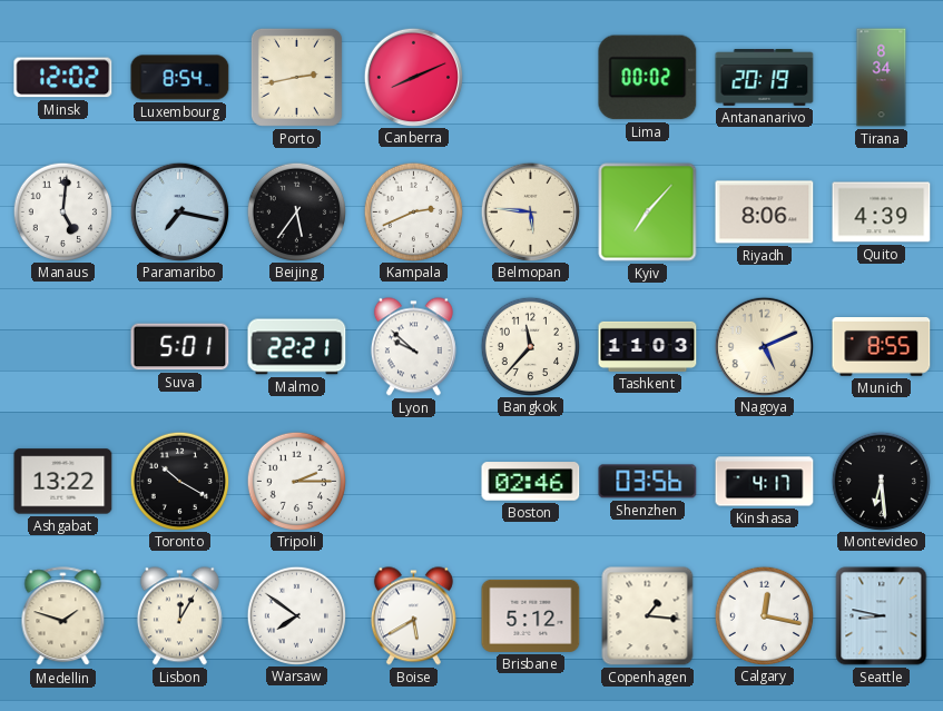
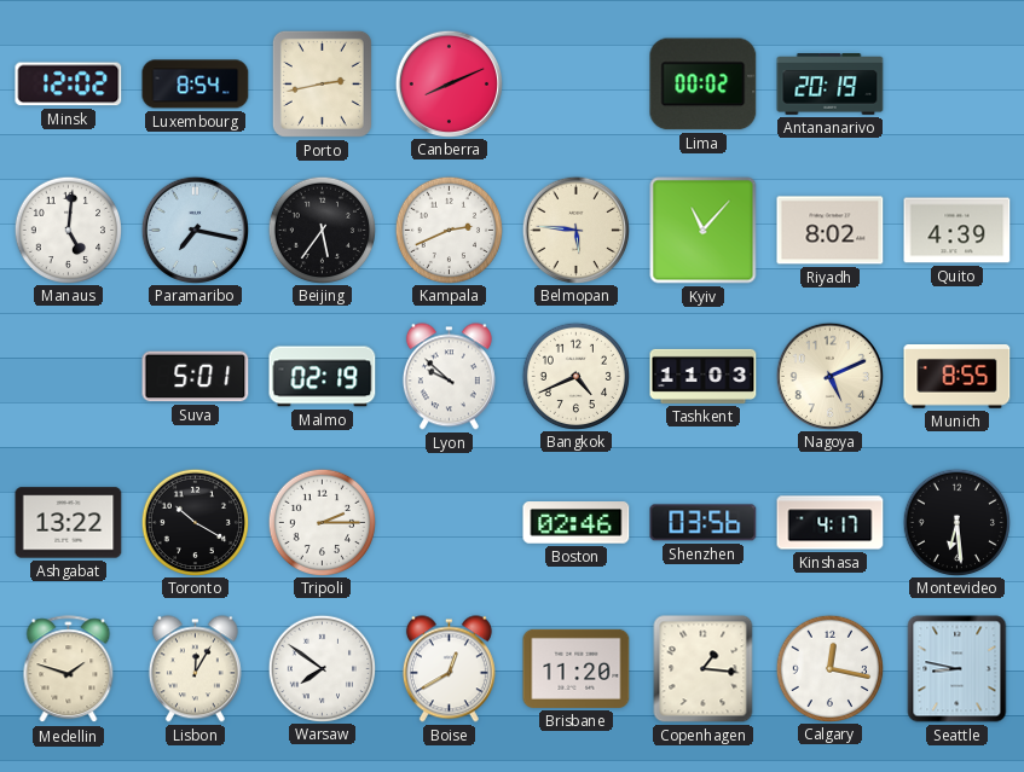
Tirana: 8:34 -> none
Kyiv: 7:07 -> 11:07
Riyadh: 8:06 -> 8:02
Malmo: 22:21 -> 02:19
Bangkok: 11:37 -> 4:41
Boise: 5:40 -> 12:40
Brisbane: 5:12 -> 11:20
